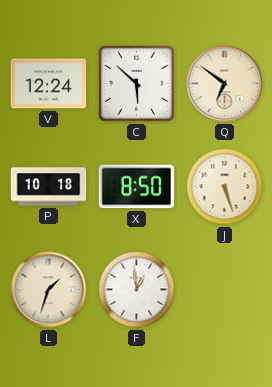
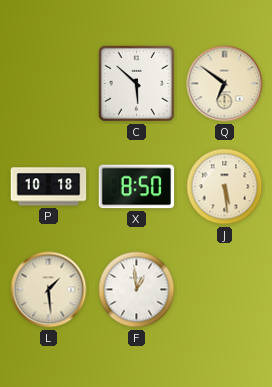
V: 12:24 -> none
J: 5:27 -> 5:29
L: 1:33 -> 1:29
